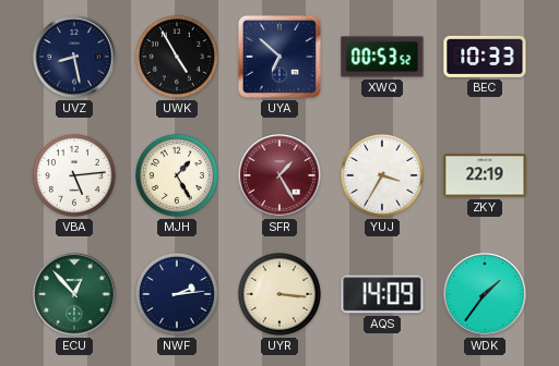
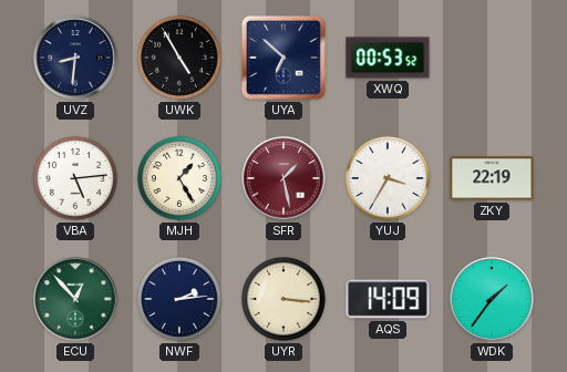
UVZ: 8:28 -> 8:31
BEC: 10:33 -> none
SFR: 1:25 -> 1:28
